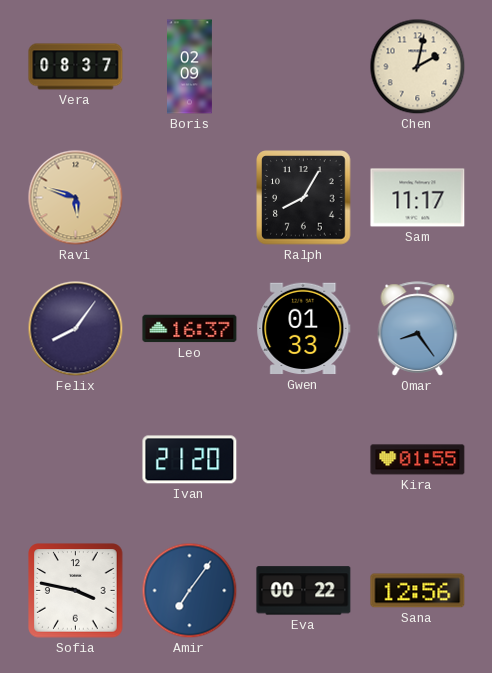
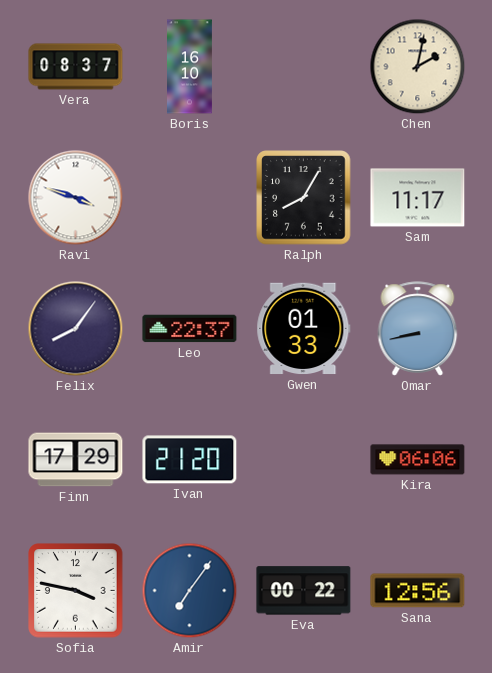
Boris: 02:09 -> 16:10
Ravi: 5:48 -> 3:48
Ravi dial: champagne -> white
Leo: 16:37 -> 22:37
Omar: 8:24 -> 8:43
Finn: none -> 17:29
Kira: 01:55 -> 06:06
